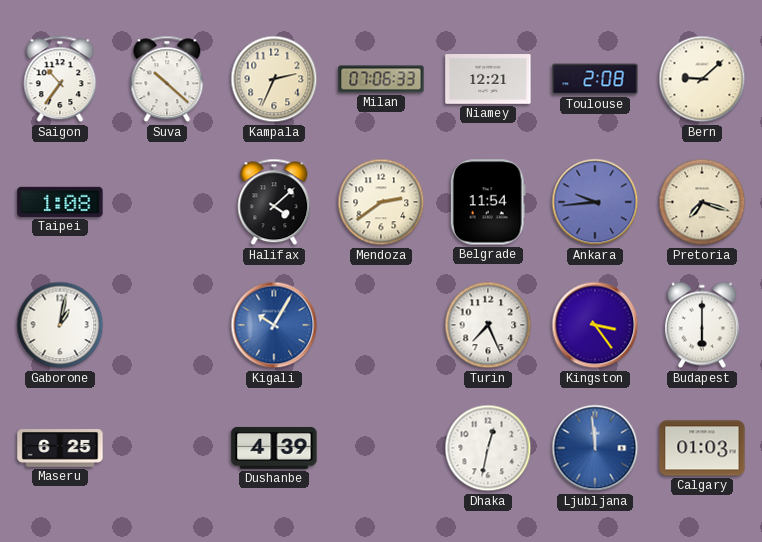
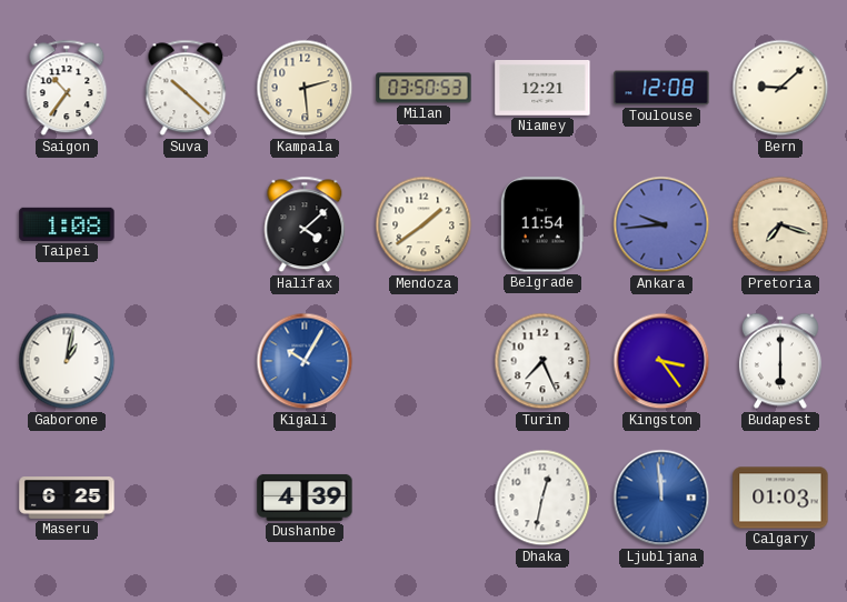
Kampala: 2:34 -> 2:29
Milan: 07:06 -> 03:50
Toulouse: 2:08 -> 12:08
Mendoza: 2:39 -> 1:39
